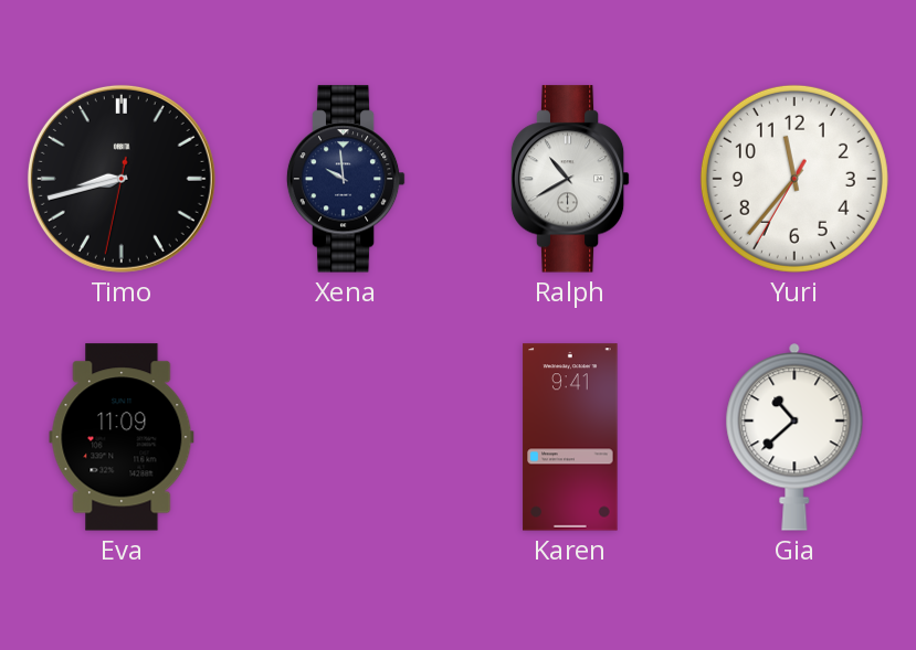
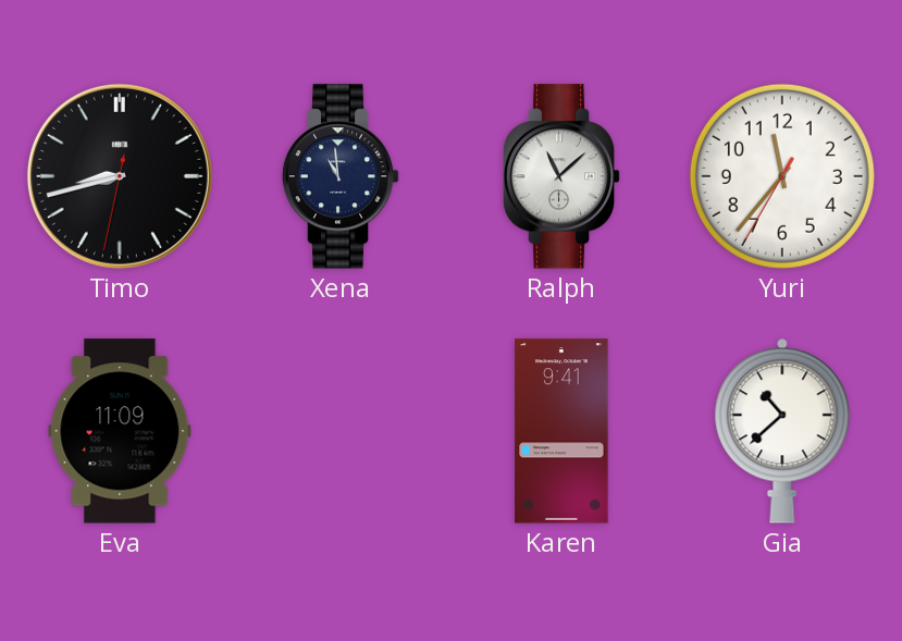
Xena: 9:59 -> 10:59
Ralph: 10:40 -> 11:08
